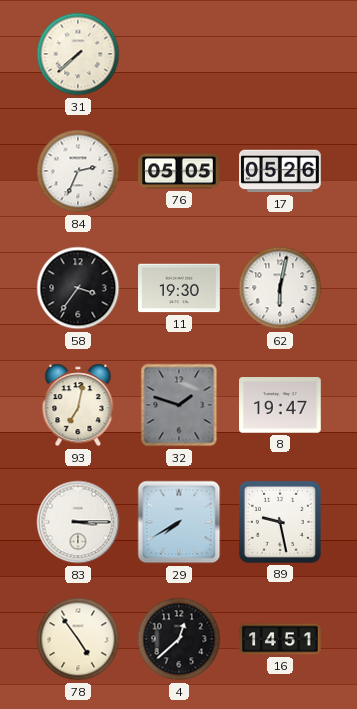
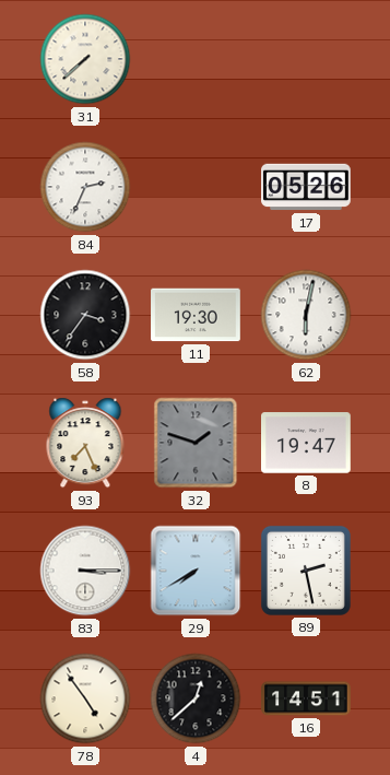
76: 05:05 -> none
93: 7:02 -> 7:26
89: 9:28 -> 2:28
